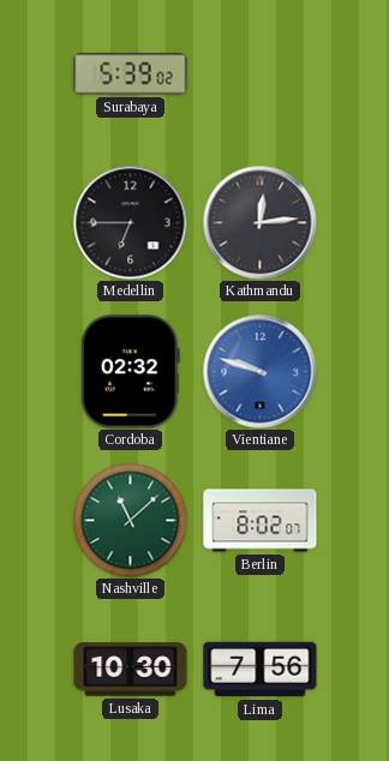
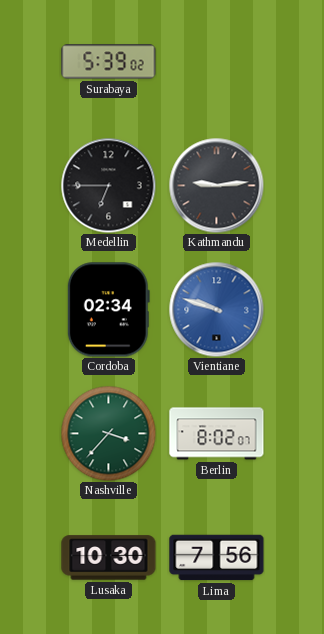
Kathmandu: 12:14 -> 9:14
Cordoba: 02:32 -> 02:34
Nashville: 11:08 -> 3:37
